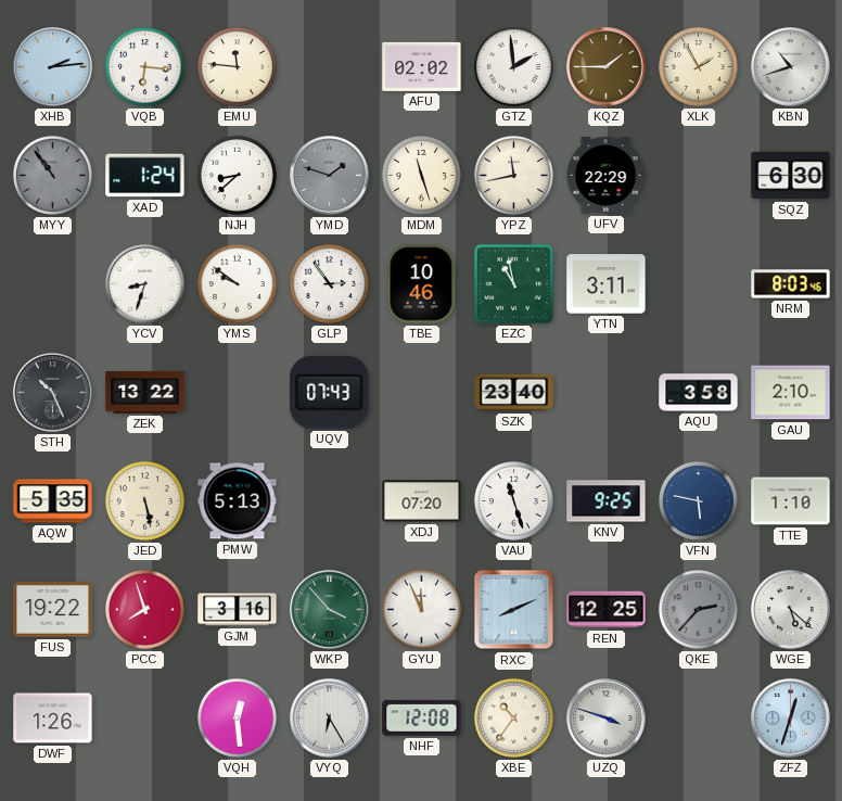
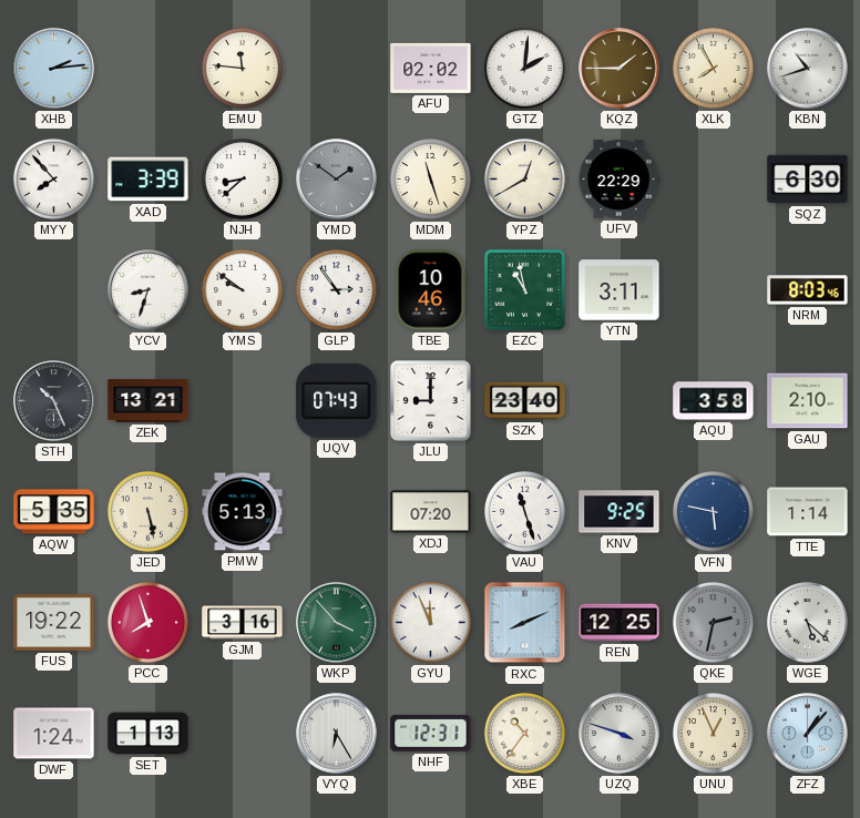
VQB: 6:16 -> none
GTZ: 1:59 -> 2:01
XLK: 1:55 -> 7:55
MYY: 10:54 -> 7:53
MYY dial: grey -> white
XAD: 1:24 -> 3:39
YMD: 1:48 -> 1:51
YPZ: 11:43 -> 12:40
ZEK: 13:22 -> 13:21
JLU: none -> 9:00
TTE: 1:10 -> 1:14
QKE: 2:37 -> 2:32
DWF: 1:26 -> 1:24
SET: none -> 1:13
VQH: 12:29 -> none
NHF: 12:08 -> 12:31
UNU: none -> 12:56
ZFZ: 12:33 -> 1:07
